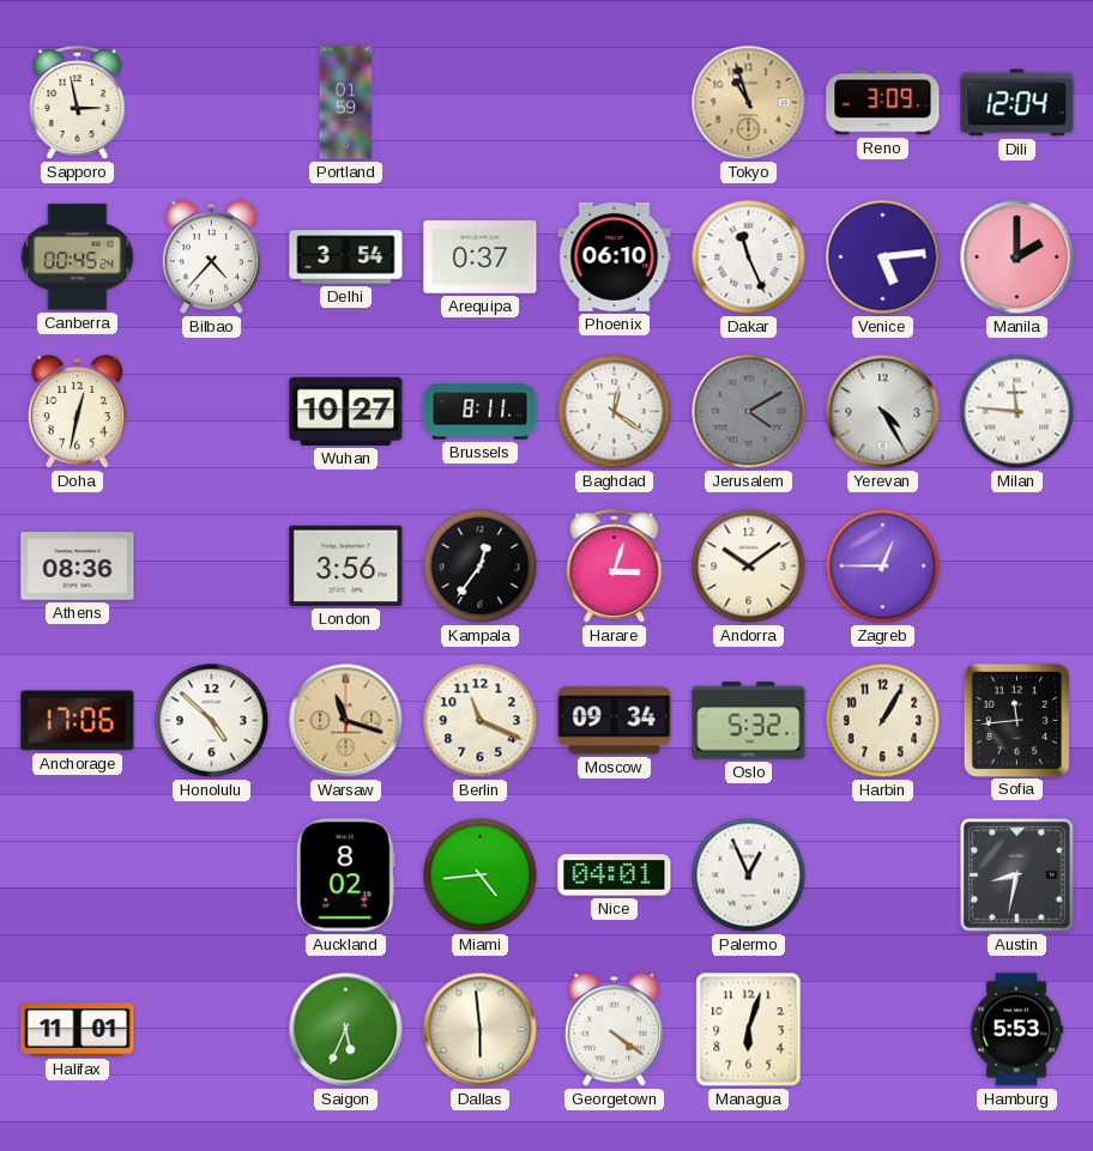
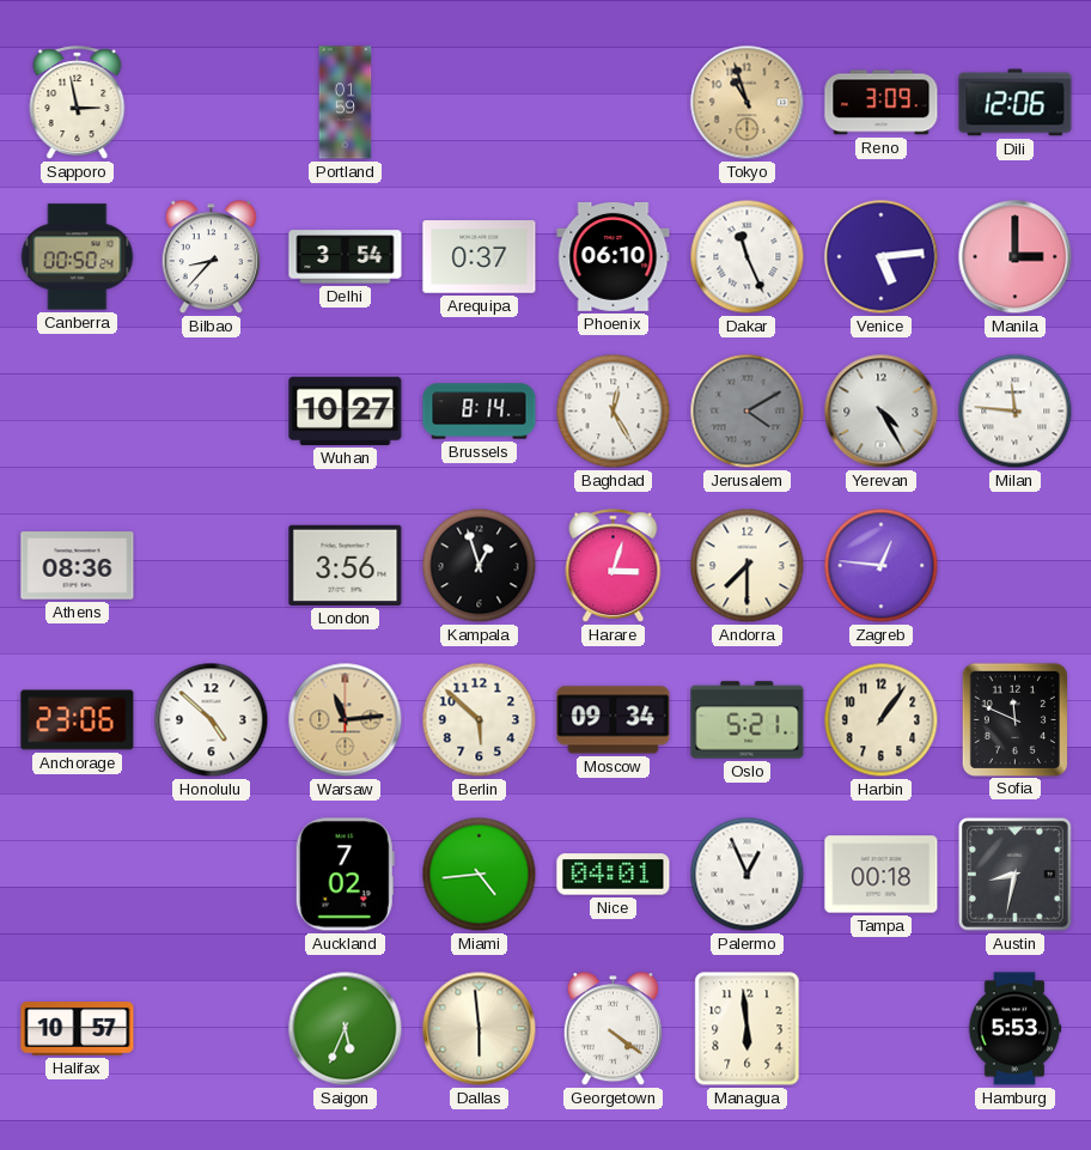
Dili: 12:04 -> 12:06
Canberra: 00:45 -> 00:50
Bilbao: 4:37 -> 8:37
Manila: 2:00 -> 3:00
Doha: 12:32 -> none
Brussels: 8:11 -> 8:14
Baghdad: 12:21 -> 12:25
Kampala: 12:36 -> 12:57
Andorra: 10:09 -> 7:30
Zagreb: 12:45 -> 12:46
Anchorage: 17:06 -> 23:06
Warsaw: 11:18 -> 11:14
Berlin: 11:19 -> 5:52
Oslo: 5:32 -> 5:21
Harbin: 1:05 -> 1:06
Sofia: 11:44 -> 11:49
Auckland: 8:02 -> 7:02
Tampa: none -> 00:18
Halifax: 11:01 -> 10:57
Managua: 6:03 -> 5:59
